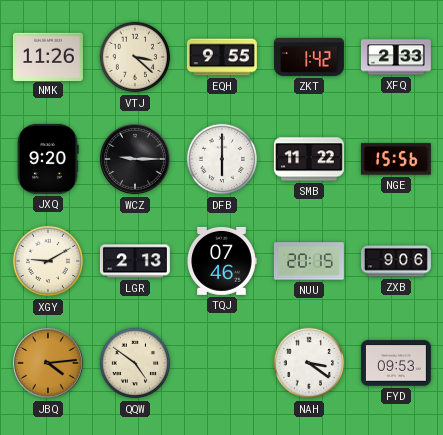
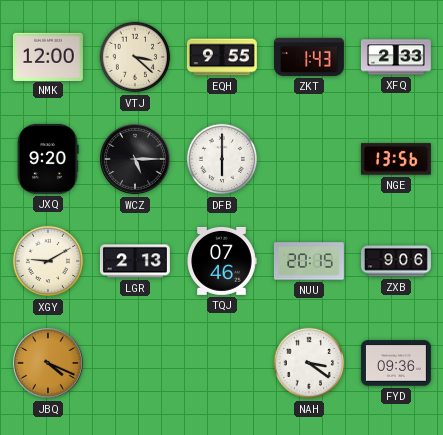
NMK: 11:26 -> 12:00
ZKT: 1:42 -> 1:43
WCZ: 9:15 -> 5:15
SMB: 11:22 -> none
NGE: 15:56 -> 13:56
JBQ: 4:14 -> 4:19
QQW: 4:51 -> none
FYD: 09:53 -> 09:36
